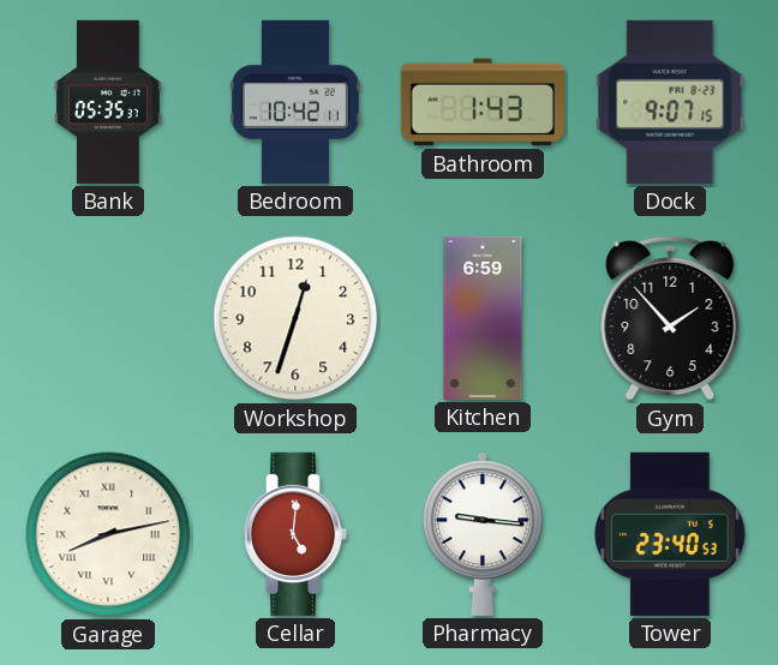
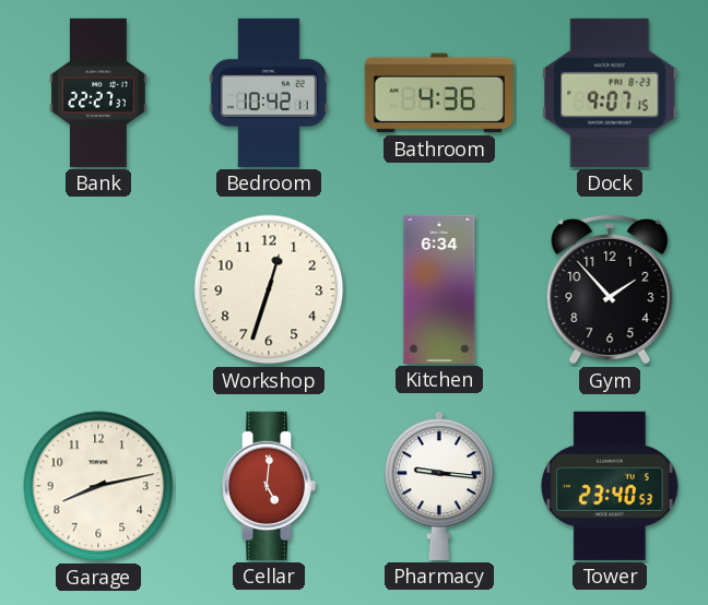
Bank: 05:35 -> 22:27
Bathroom: 1:43 -> 4:36
Kitchen: 6:59 -> 6:34
Garage numerals: Roman -> Arabic
